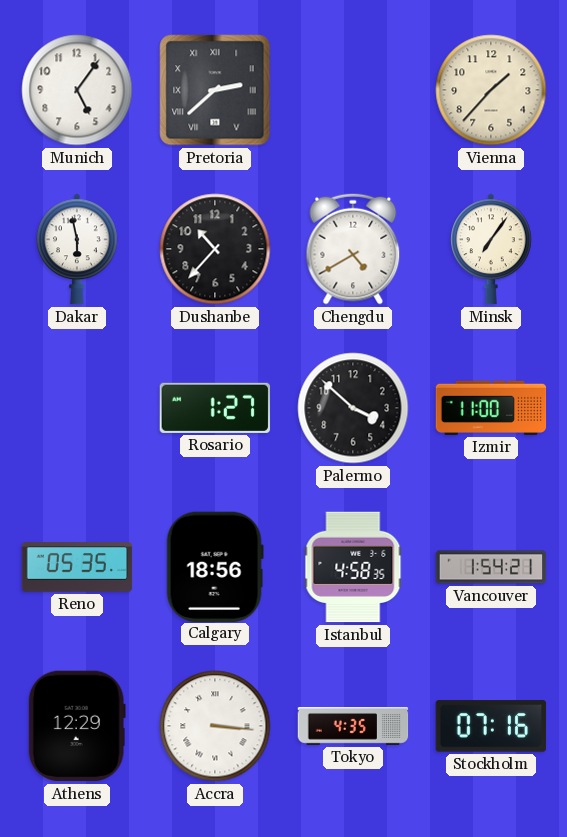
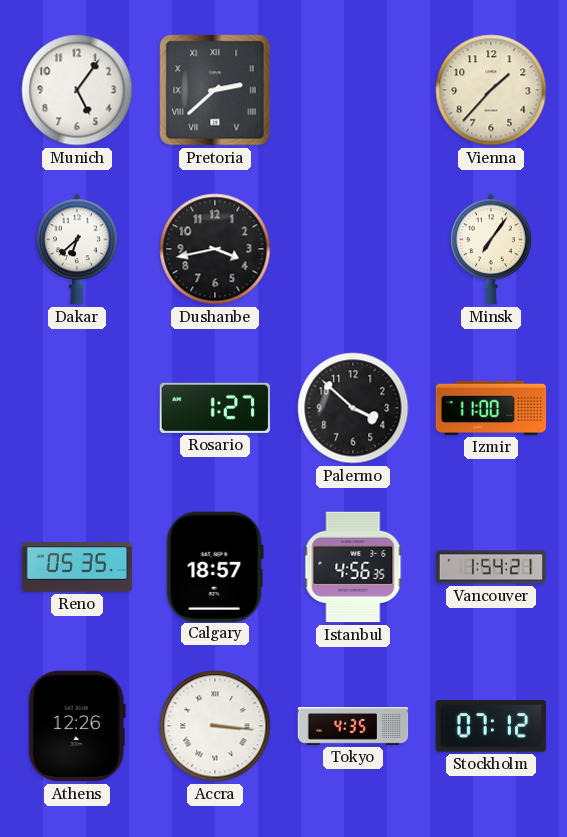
Dakar: 5:58 -> 6:38
Dushanbe: 10:37 -> 3:43
Chengdu: 4:40 -> none
Calgary: 18:56 -> 18:57
Istanbul: 4:58 -> 4:56
Athens: 12:29 -> 12:26
Stockholm: 07:16 -> 07:12
